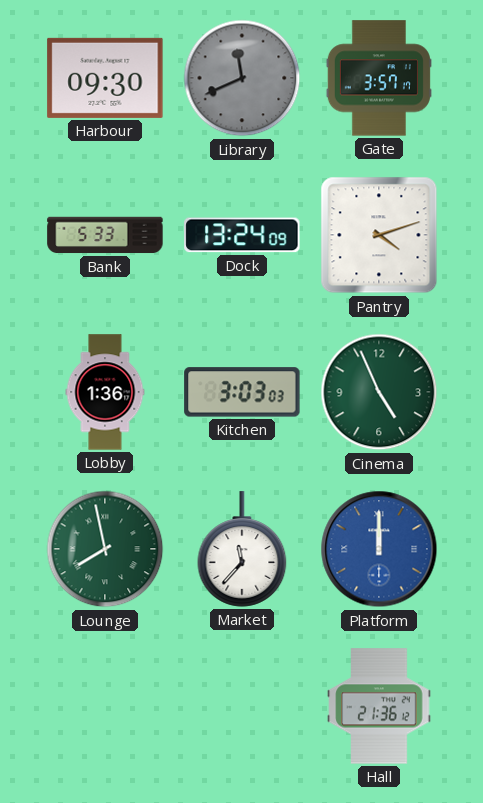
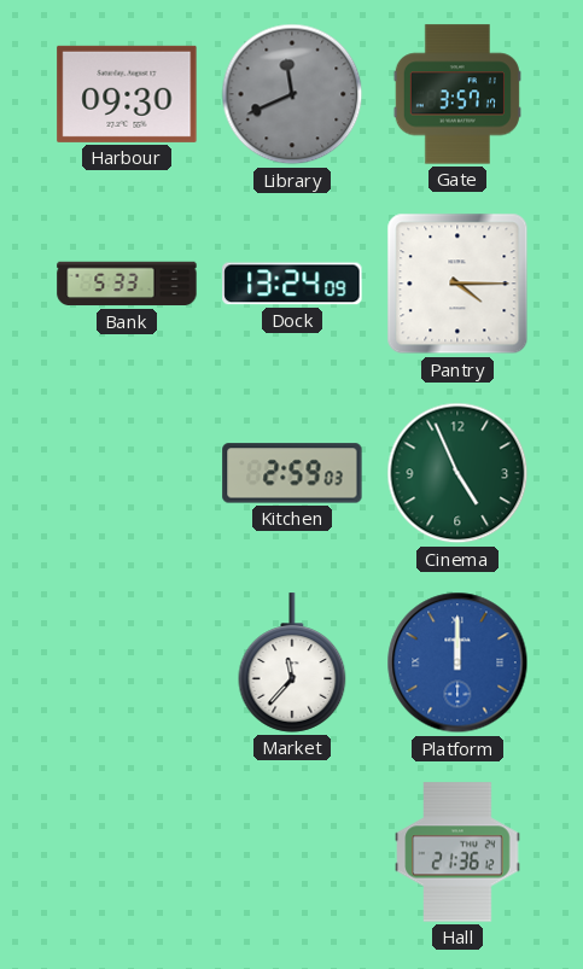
Pantry: 4:12 -> 4:15
Lobby: 1:36 -> none
Kitchen: 3:03 -> 2:59
Lounge: 7:58 -> none
